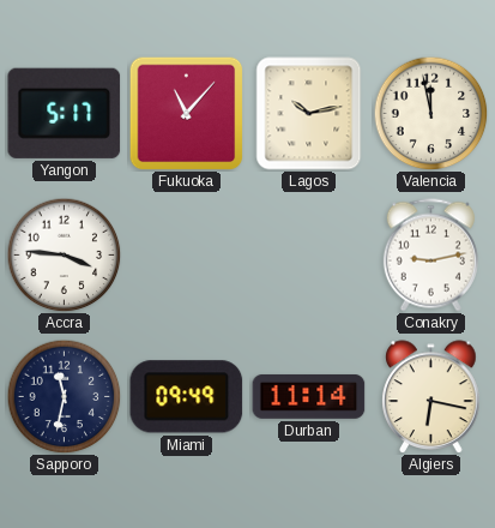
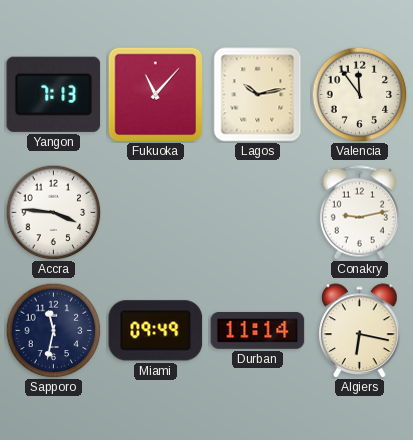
Yangon: 5:17 -> 7:13
Valencia: 11:58 -> 11:54
